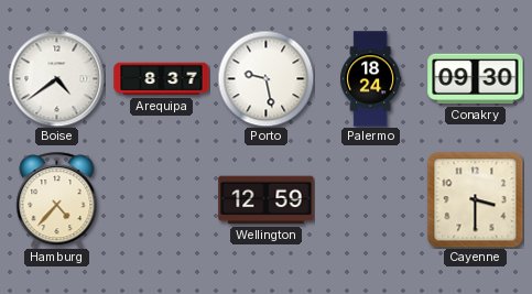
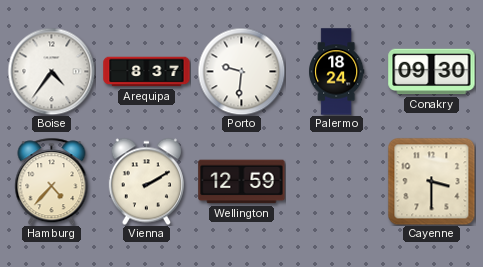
Boise: 4:39 -> 4:36
Porto: 9:28 -> 9:31
Vienna: none -> 2:10
